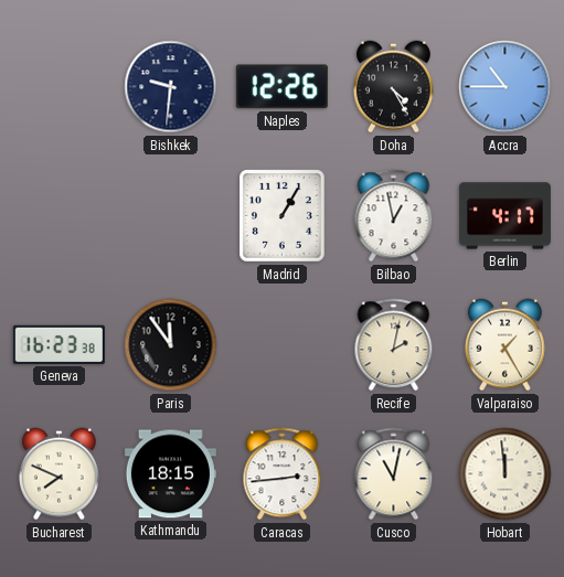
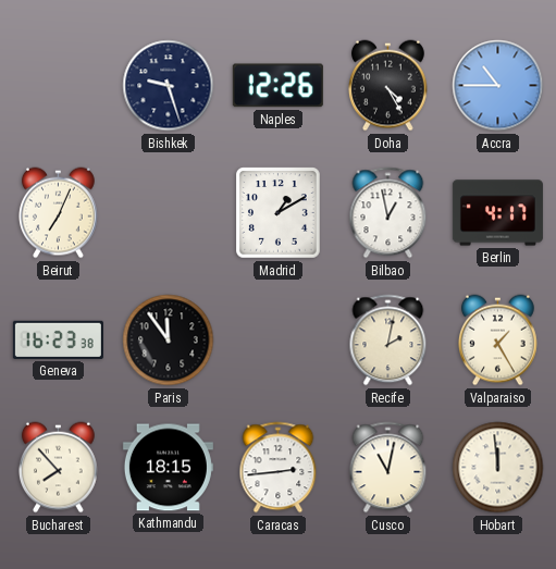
Bishkek: 9:31 -> 9:27
Beirut: none -> 7:04
Madrid: 1:05 -> 1:10
Bucharest: 7:49 -> 7:53
